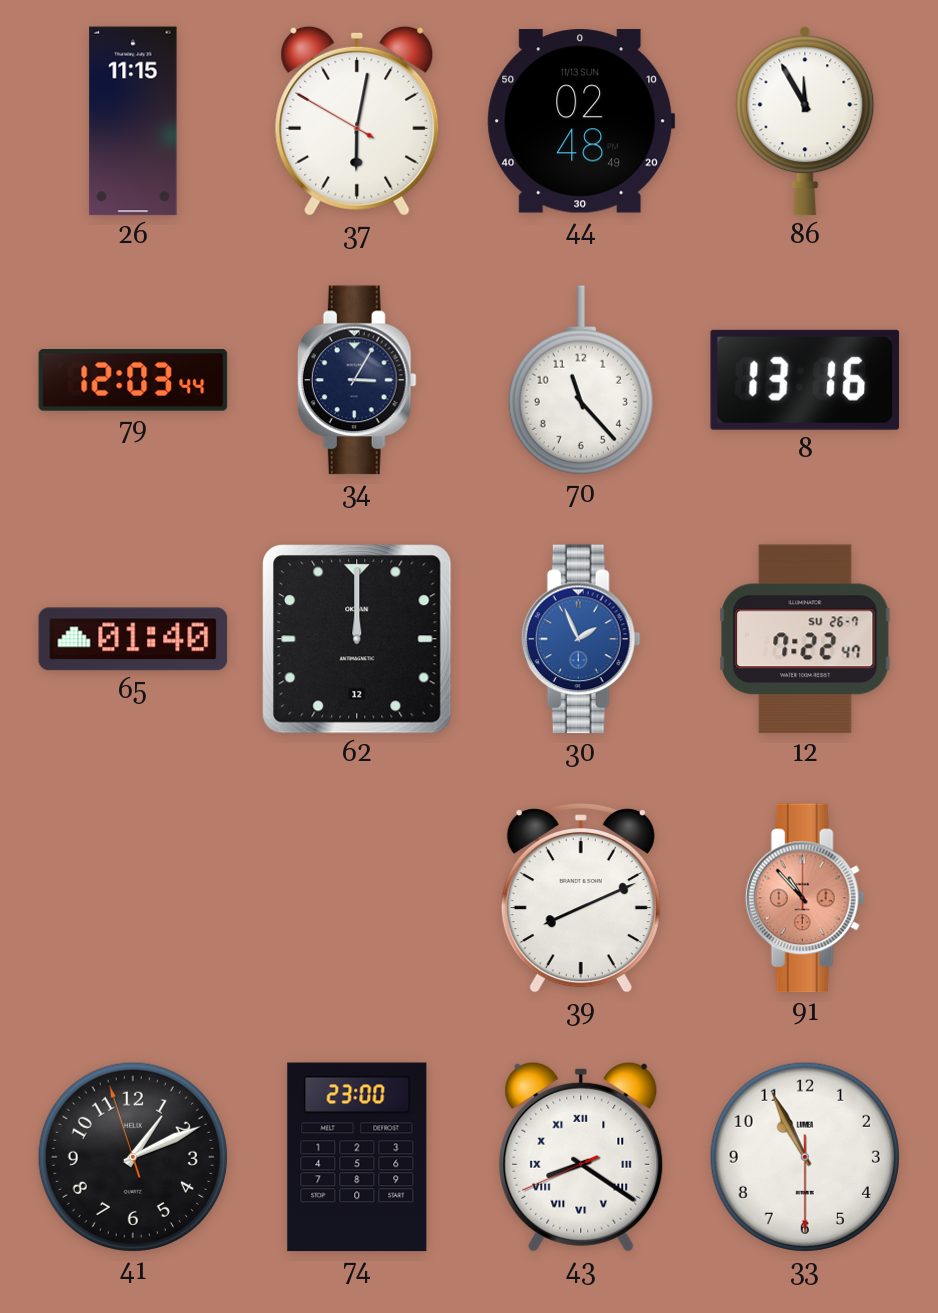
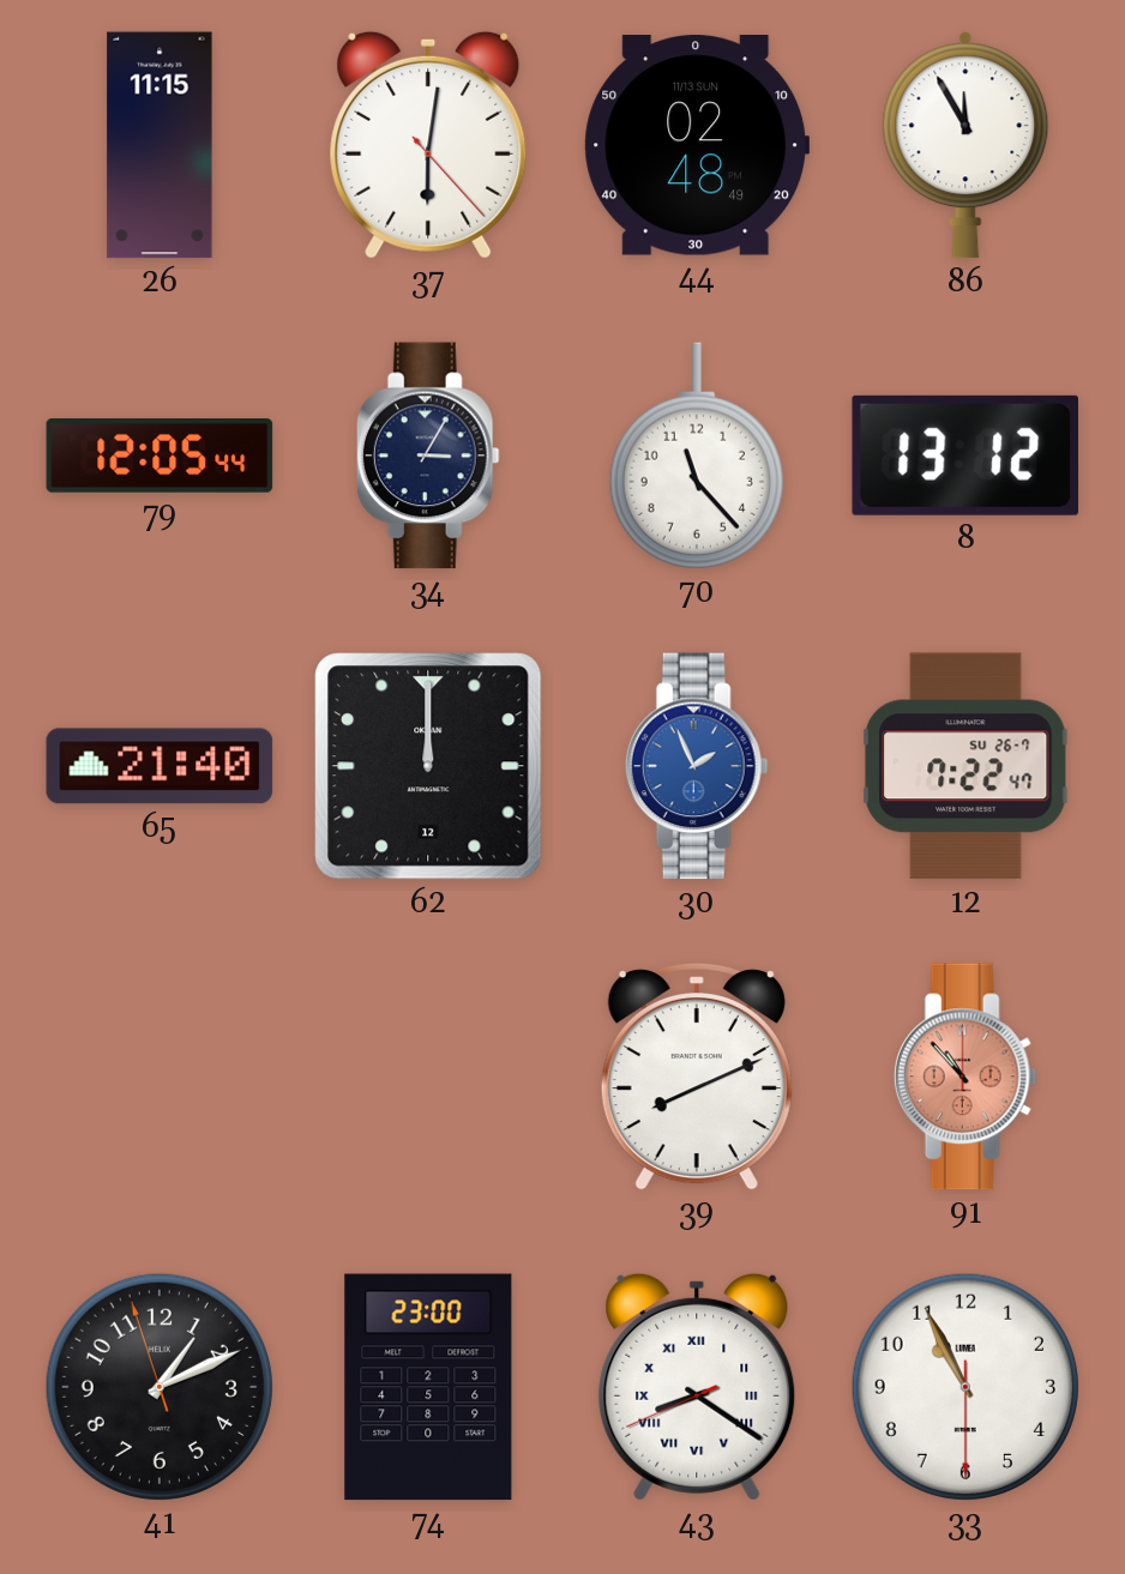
37: 6:01:50 -> 6:01:23
79: 12:03 -> 12:05
8: 13:16 -> 13:12
65: 01:40 -> 21:40
